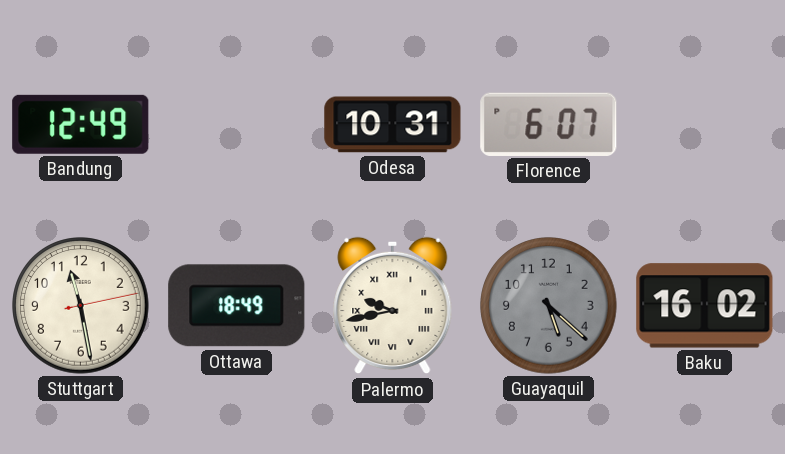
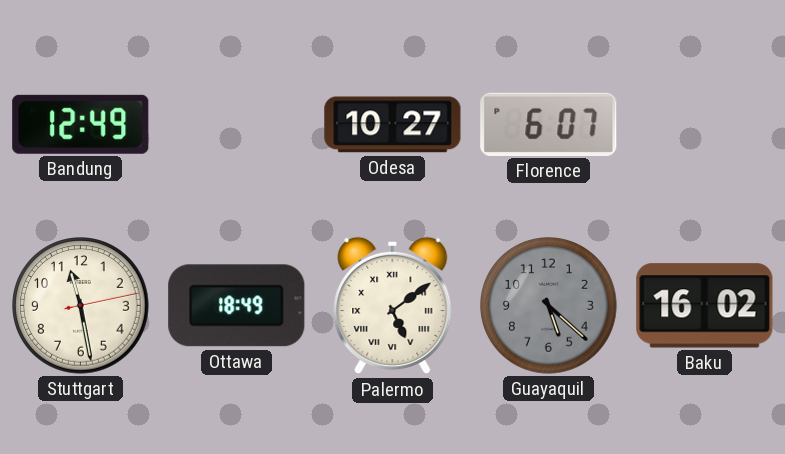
Odesa: 10:31 -> 10:27
Palermo: 9:43 -> 5:09
